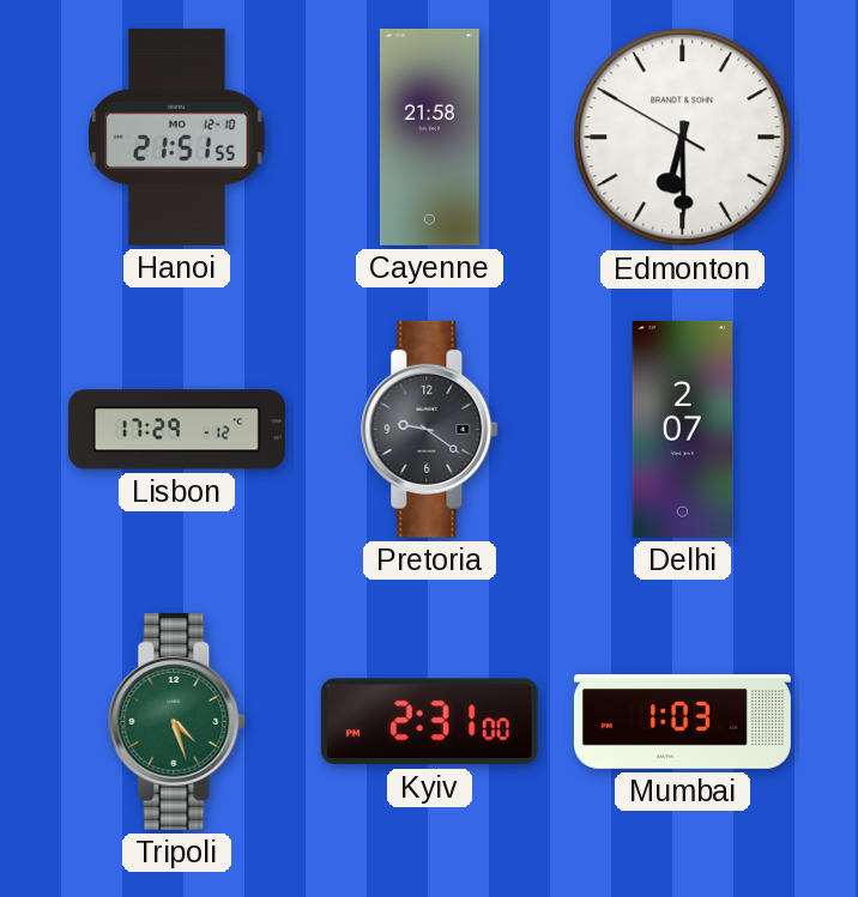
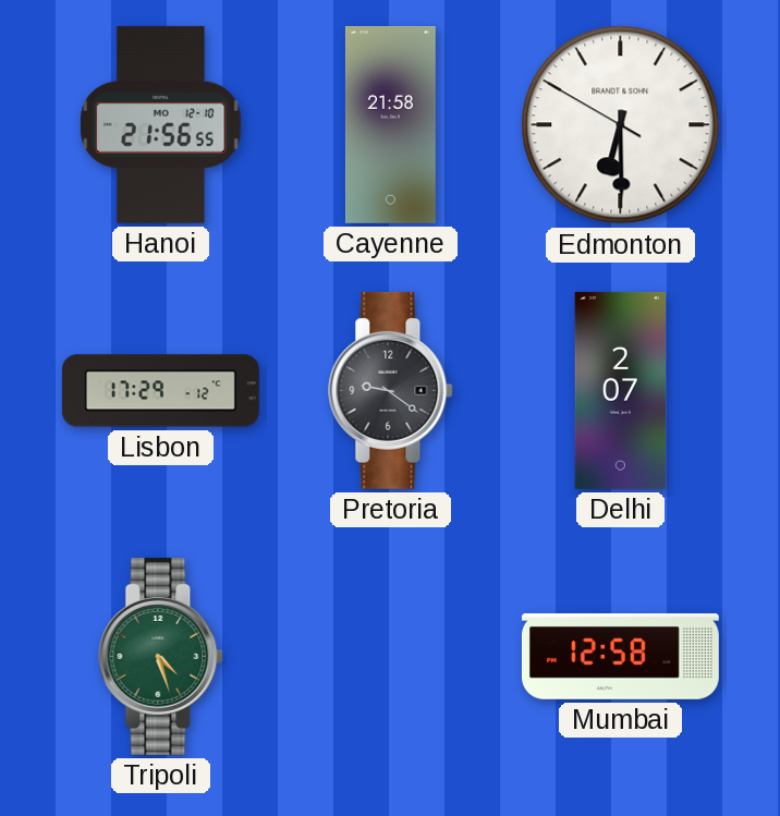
Hanoi: 21:51 -> 21:56
Kyiv: 2:31 -> none
Mumbai: 1:03 -> 12:58
